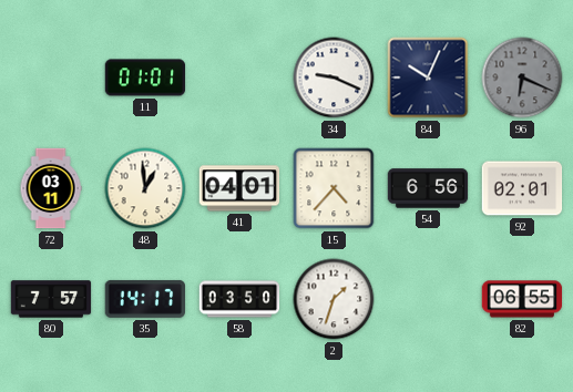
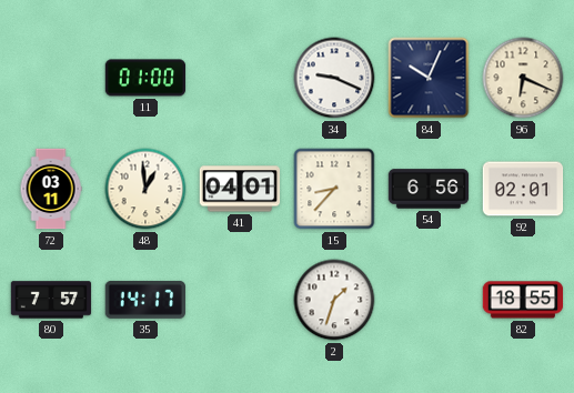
11: 01:01 -> 01:00
96 dial: grey -> cream
15: 4:37 -> 8:37
58: 03:50 -> none
82: 06:55 -> 18:55
